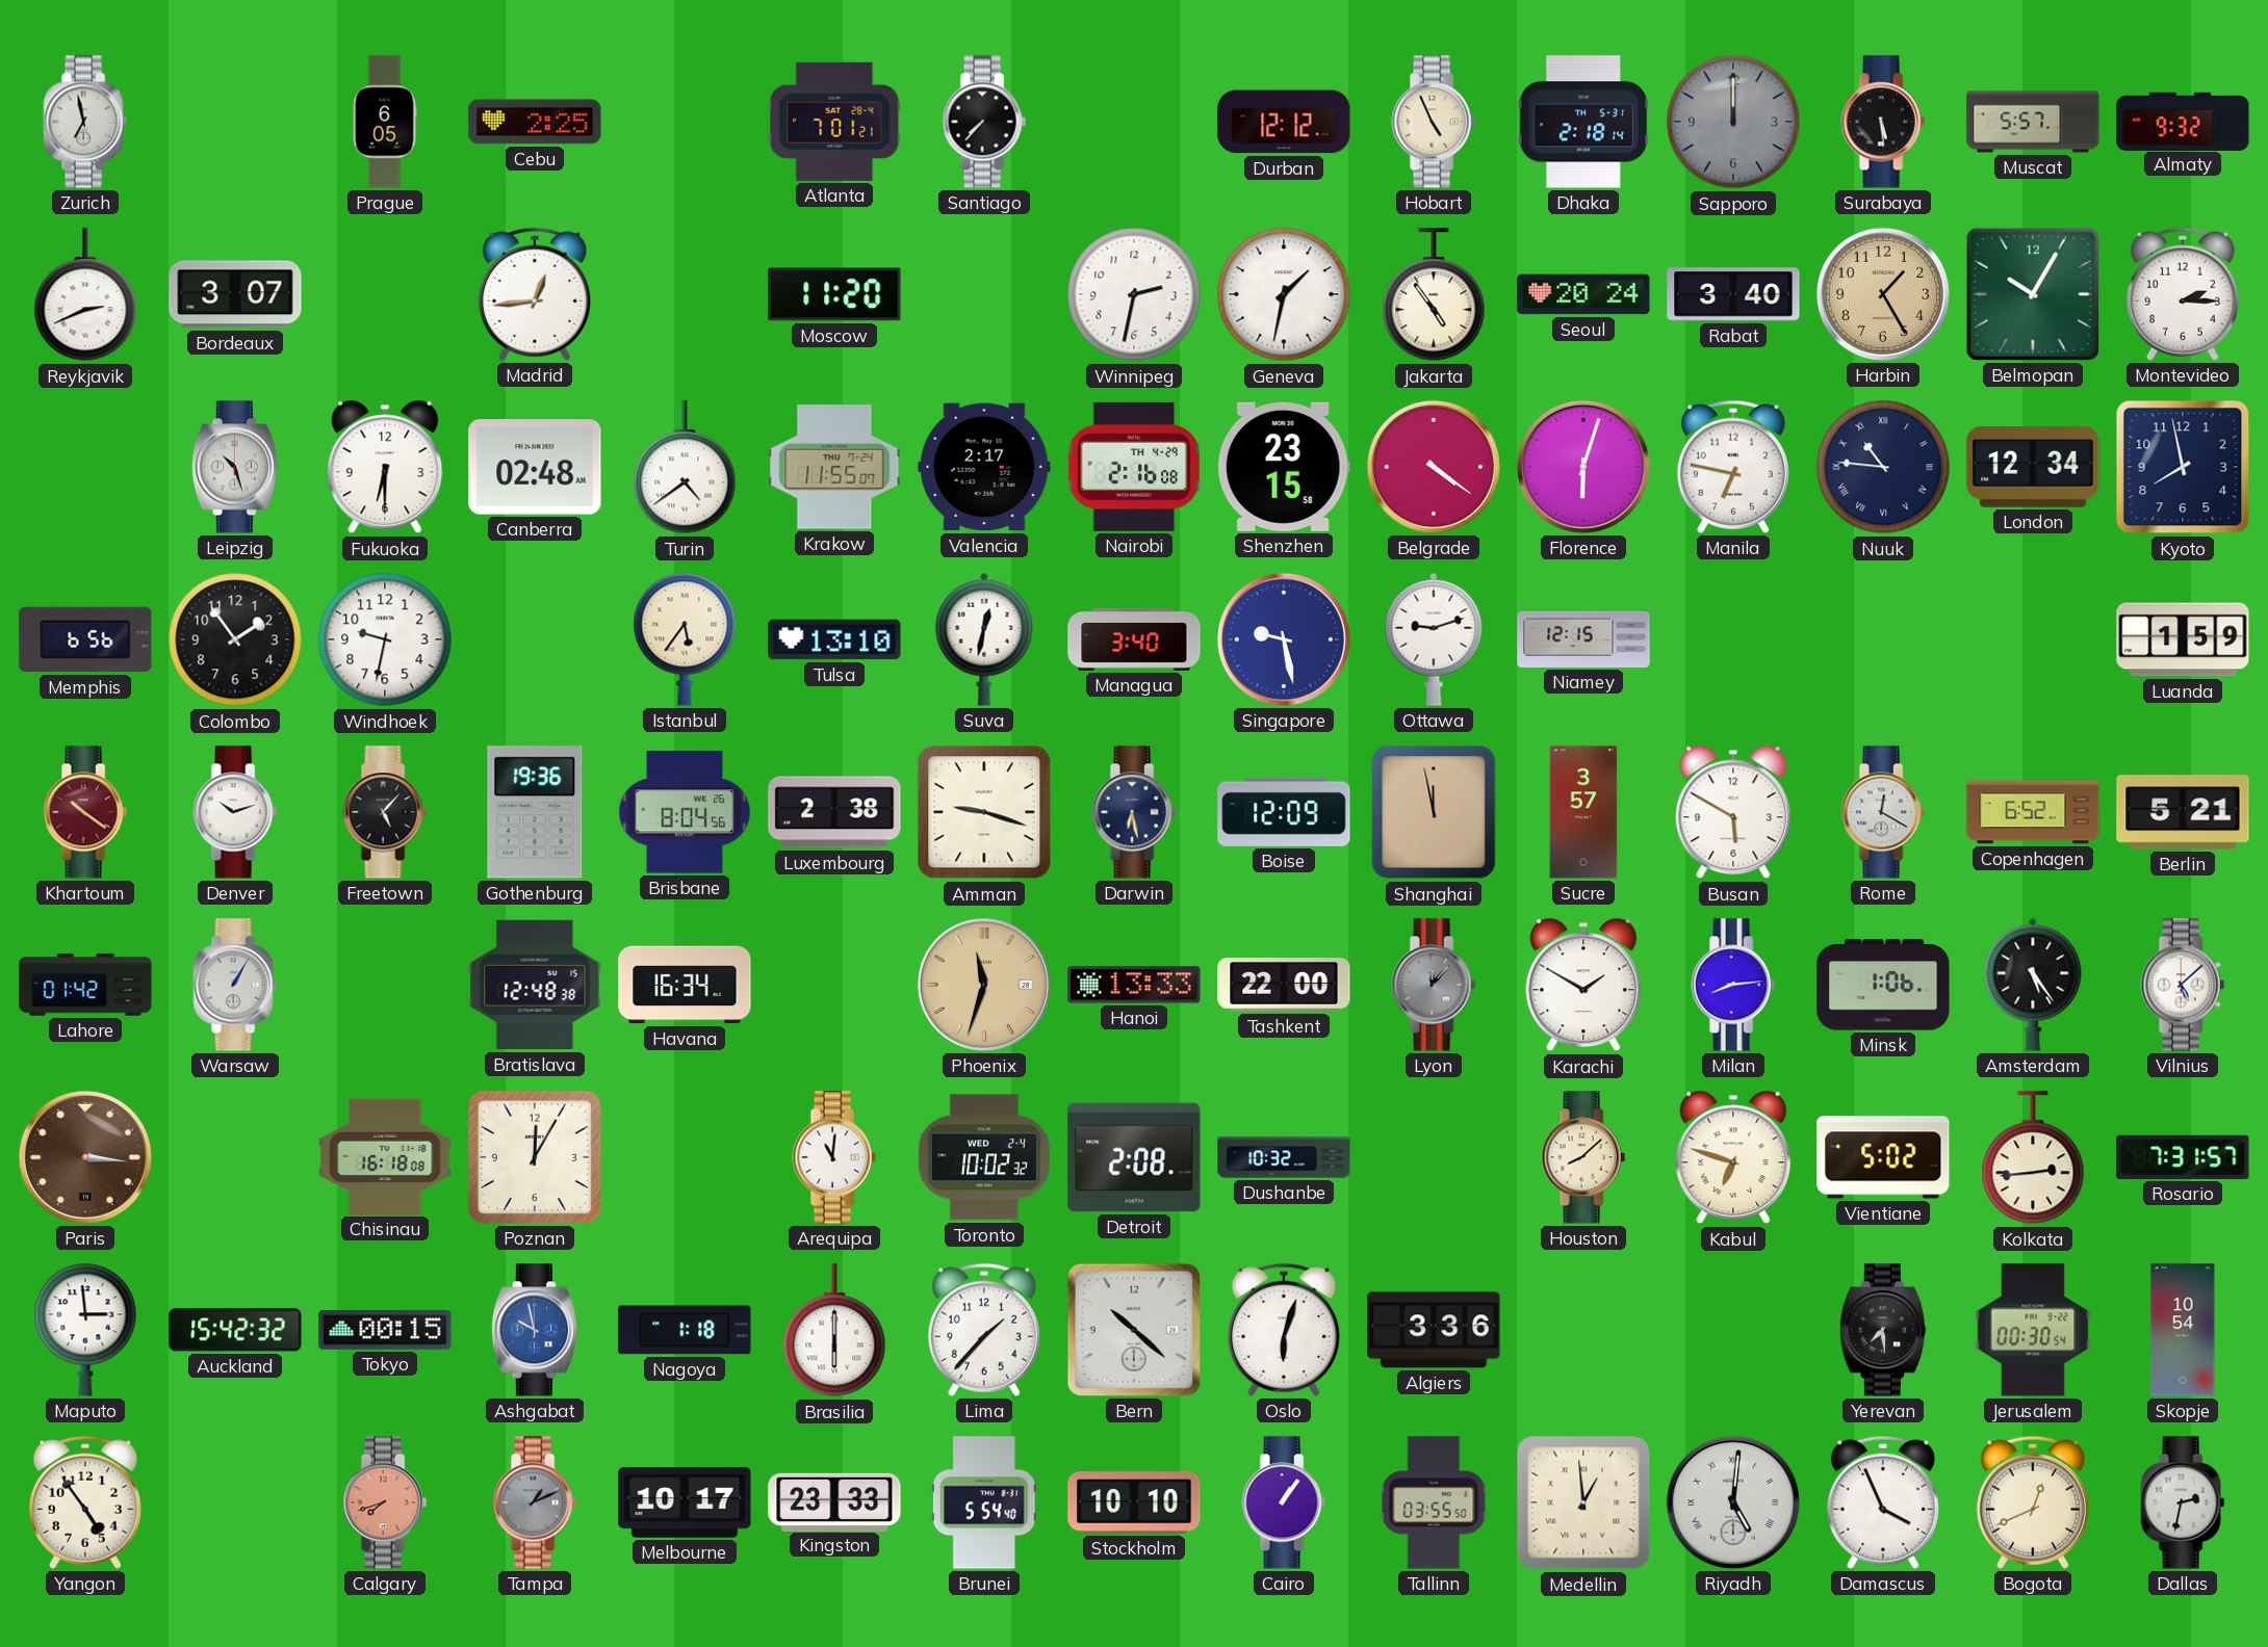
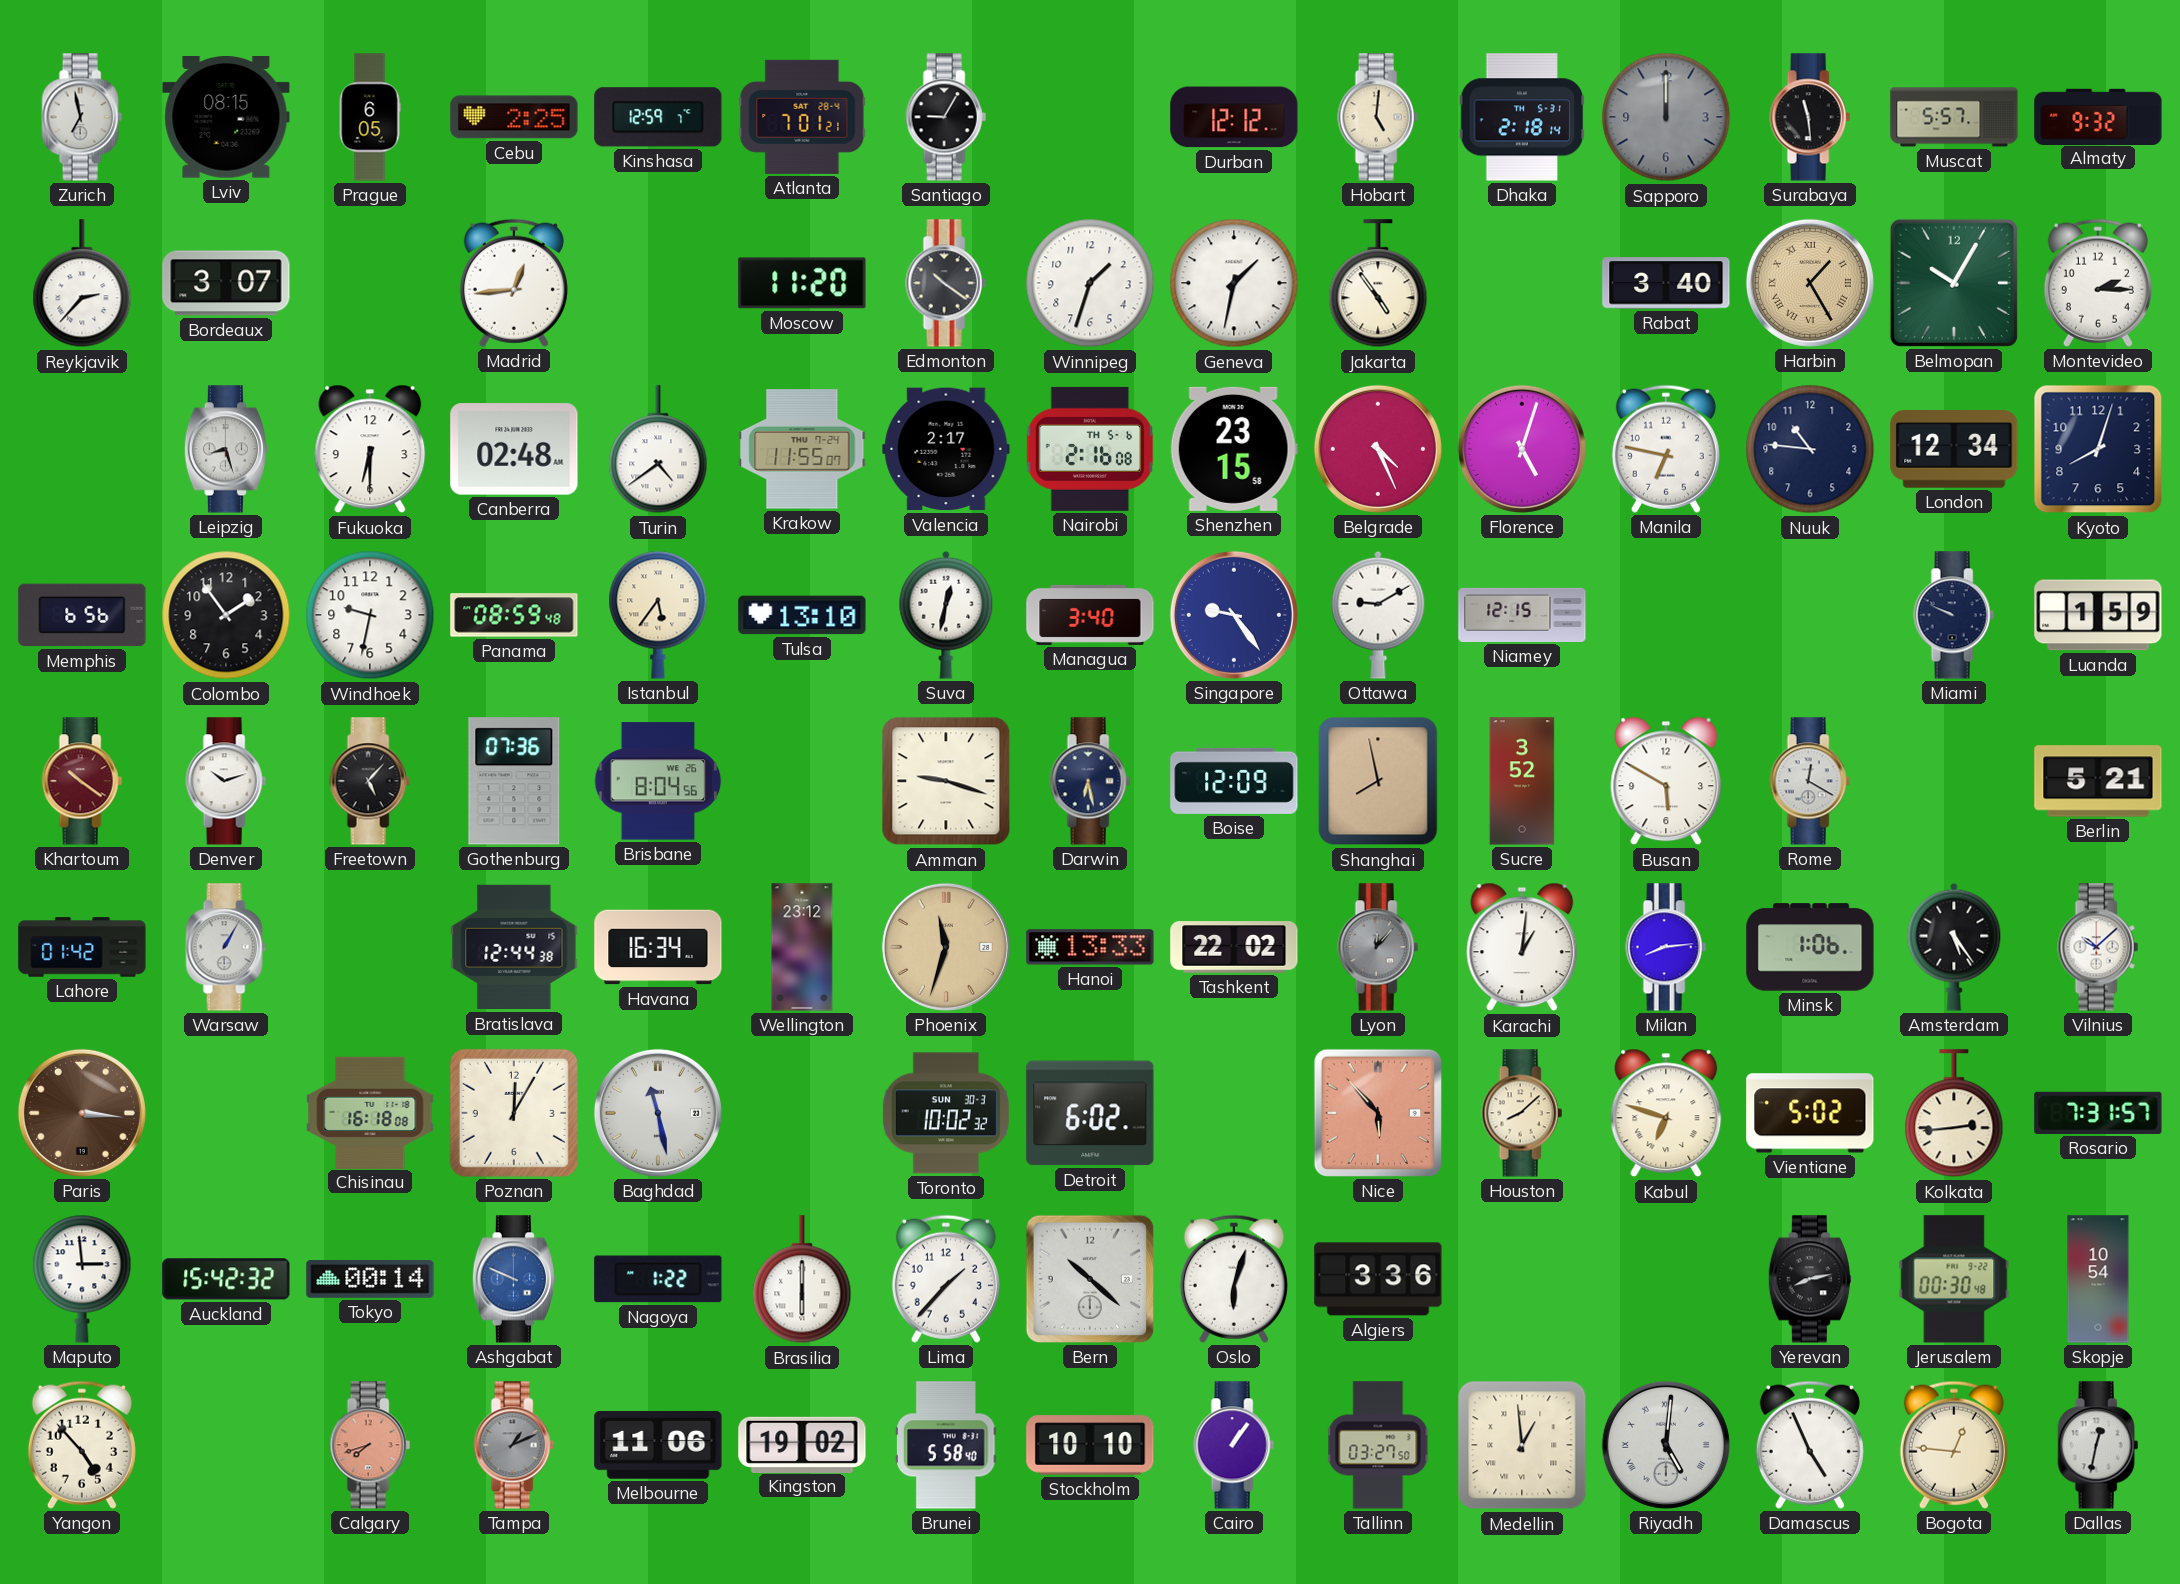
Lviv: none -> 08:15
Kinshasa: none -> 12:59
Santiago: 7:37 -> 9:05
Hobart: 4:56 -> 5:01
Surabaya: 5:29 -> 11:29
Reykjavik: 2:41 -> 2:37
Edmonton: none -> 10:21
Winnipeg: 2:32 -> 1:33
Seoul: 20:24 -> none
Harbin numerals: Arabic -> Roman
Leipzig: 10:27 -> 8:27
Nairobi date: TH 4-29 -> TH 5-6
Belgrade: 4:21 -> 4:26
Florence: 6:03 -> 5:03
Nuuk numerals: Roman -> Arabic
Kyoto: 7:58 -> 8:03
Panama: none -> 08:59
Singapore: 9:28 -> 9:24
Ottawa: 9:12 -> 9:10
Miami: none -> 9:49
Gothenburg: 19:36 -> 07:36
Luxembourg: 2:38 -> none
Shanghai: 11:58 -> 7:58
Sucre: 3:57 -> 3:52
Copenhagen: 6:52 -> none
Bratislava: 12:48 -> 12:44
Wellington: none -> 23:12
Tashkent: 22:00 -> 22:02
Karachi: 1:50 -> 1:01
Vilnius: 5:08 -> 10:08
Baghdad: none -> 11:28
Arequipa: 11:01 -> none
Toronto date: WED 2-4 -> SUN 30-3
Detroit: 2:08 -> 6:02
Dushanbe: 10:32 -> none
Nice: none -> 5:53
Tokyo: 00:15 -> 00:14
Ashgabat: 9:58 -> 9:49
Nagoya: 1:18 -> 1:22
Yerevan: 7:29 -> 8:13
Jerusalem: 00:30:54 -> 00:30:48
Yangon: 4:54 -> 4:53
Melbourne: 10:17 -> 11:06
Kingston: 23:33 -> 19:02
Brunei: 5:54 -> 5:58
Tallinn: 03:55 -> 03:27
Damascus: 3:56 -> 4:56
Bogota: 12:41 -> 12:46
Dallas: 2:32 -> 12:32
